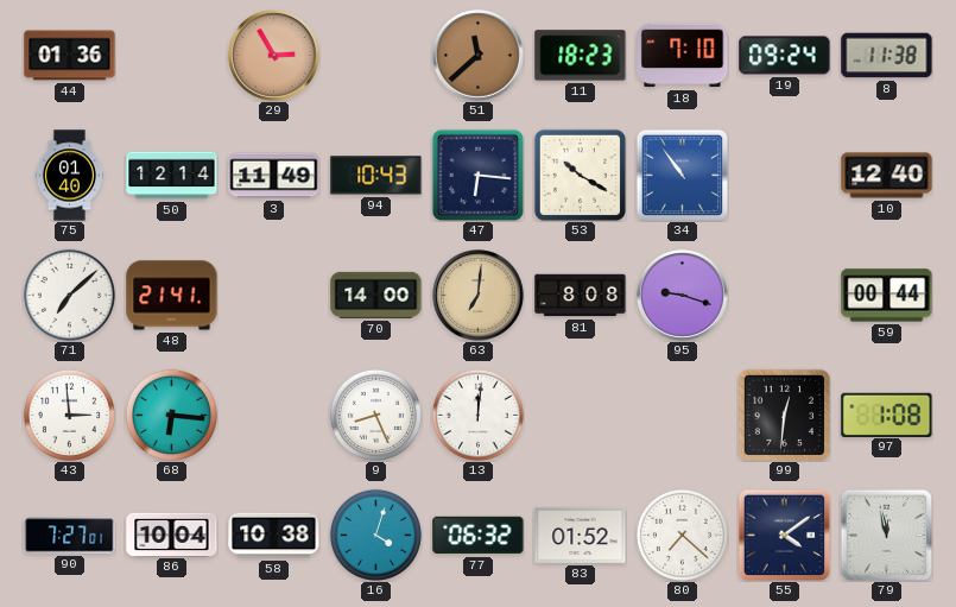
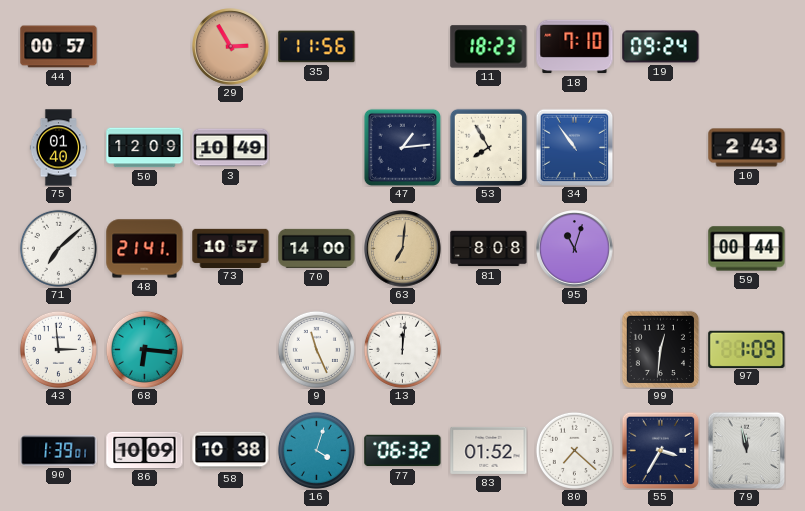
44: 01:36 -> 00:57
35: none -> 11:56
51: 11:38 -> none
8: 11:38 -> none
50: 12:14 -> 12:09
3: 11:49 -> 10:49
94: 10:43 -> none
47: 6:16 -> 1:14
53: 10:20 -> 7:55
10: 12:40 -> 2:43
73: none -> 10:57
95: 9:18 -> 11:03
9: 8:26 -> 11:26
97: 1:08 -> 1:09
90: 7:27 -> 1:39
86: 10:04 -> 10:09
55: 4:09 -> 3:35
